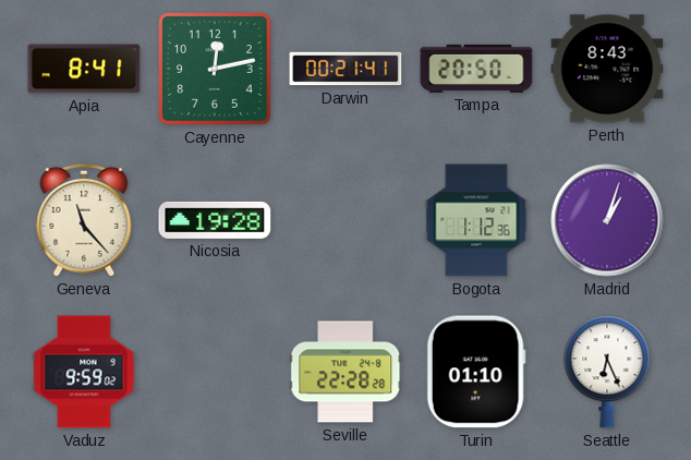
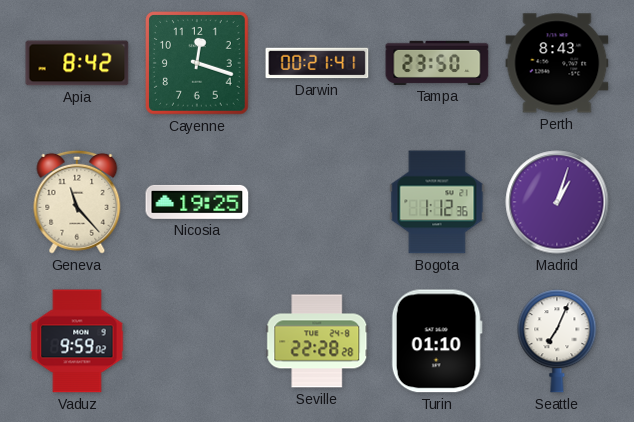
Apia: 8:41 -> 8:42
Cayenne: 12:13 -> 12:18
Tampa: 20:50 -> 23:50
Nicosia: 19:28 -> 19:25
Seattle: 6:26 -> 7:04
